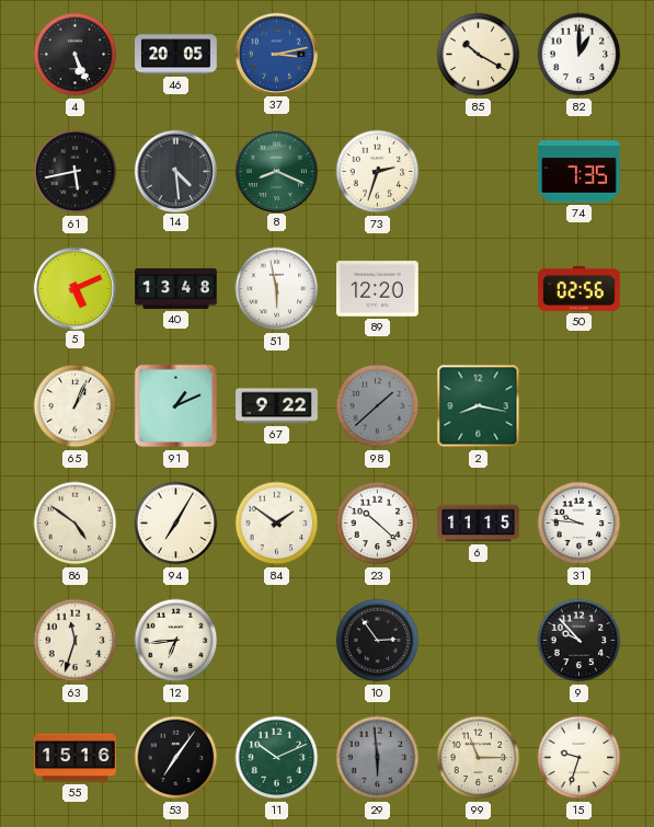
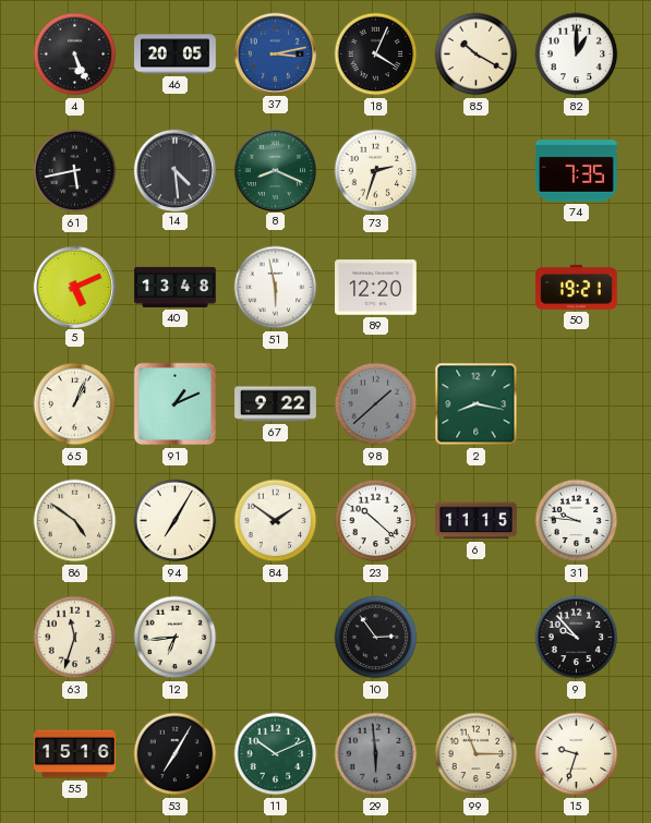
18: none -> 4:04
50: 02:56 -> 19:21
53: 7:06 -> 7:05
